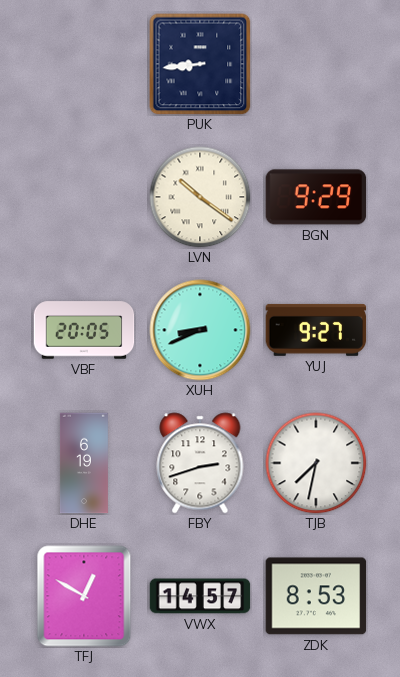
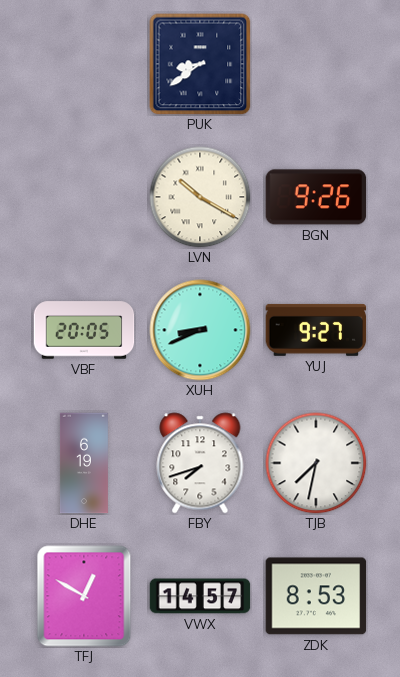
PUK: 8:44 -> 8:39
LVN: 10:21 -> 10:20
BGN: 9:29 -> 9:26
FBY: 2:42 -> 7:42
